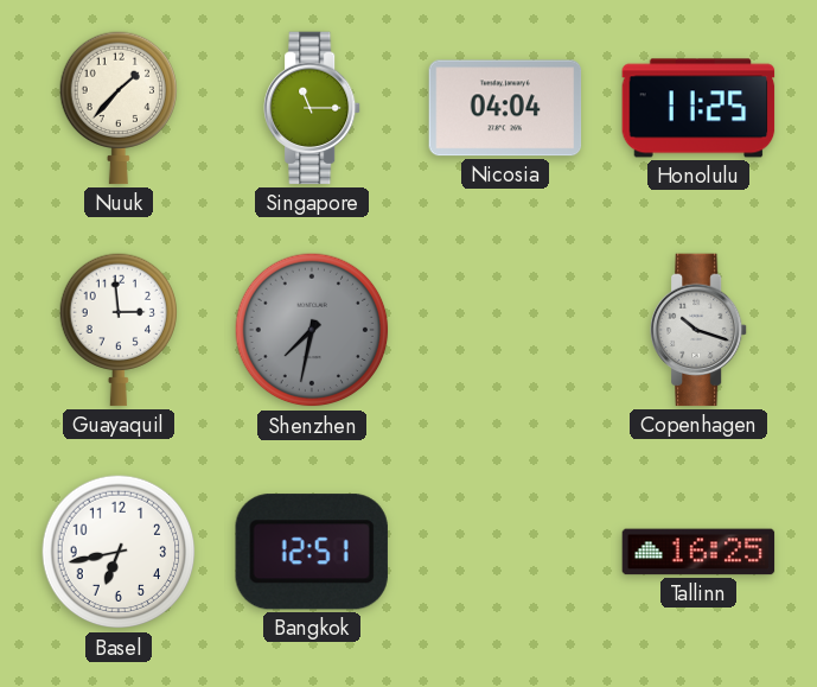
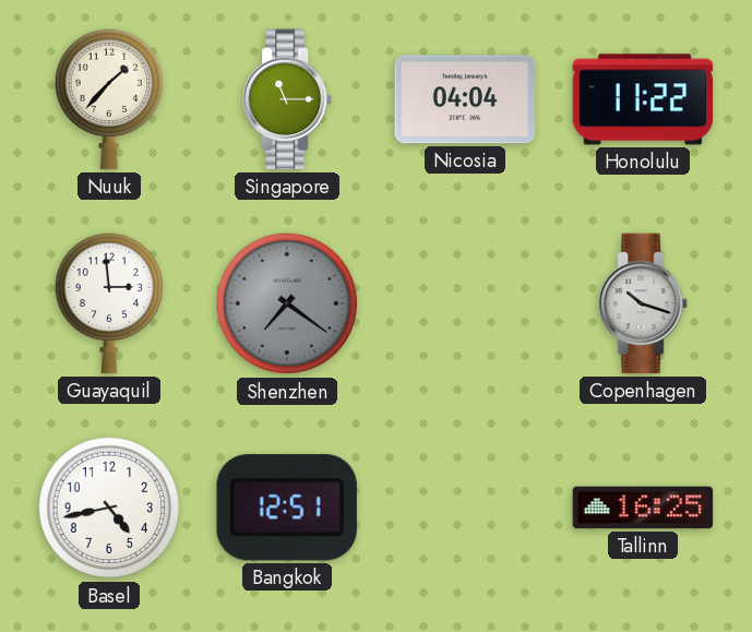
Honolulu: 11:25 -> 11:22
Shenzhen: 7:32 -> 7:21
Basel: 6:43 -> 4:43
